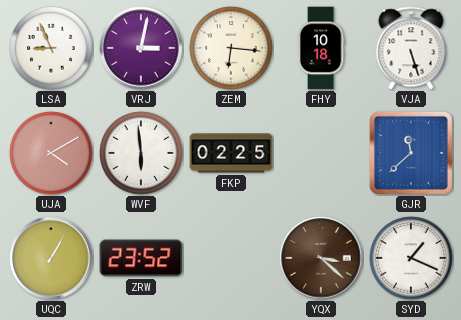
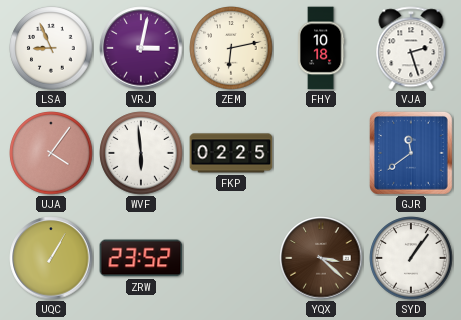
ZEM: 6:16 -> 6:13
VJA: 5:27 -> 2:27
UJA: 4:10 -> 4:06
GJR: 11:38 -> 11:39
SYD: 1:19 -> 1:06
